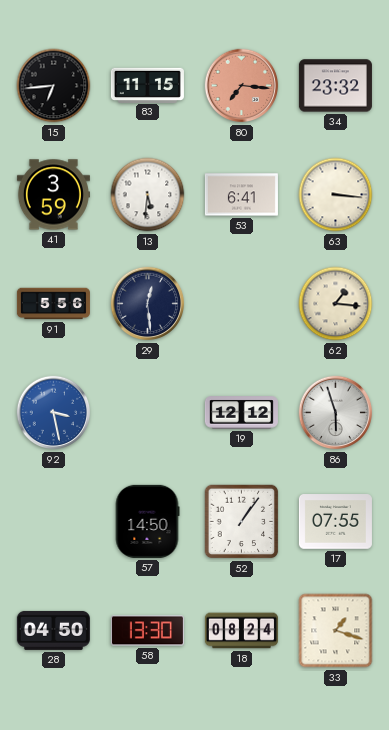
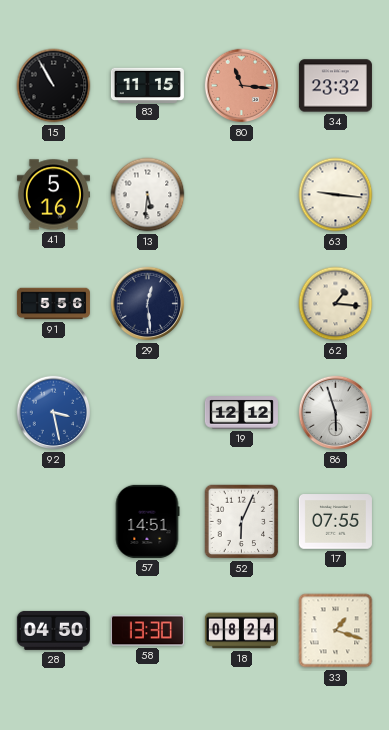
15: 6:44 -> 10:55
80: 7:16 -> 11:16
41: 3:59 -> 5:16
53: 6:41 -> none
63: 3:16 -> 9:16
57: 14:50 -> 14:51
52: 1:06 -> 6:04
